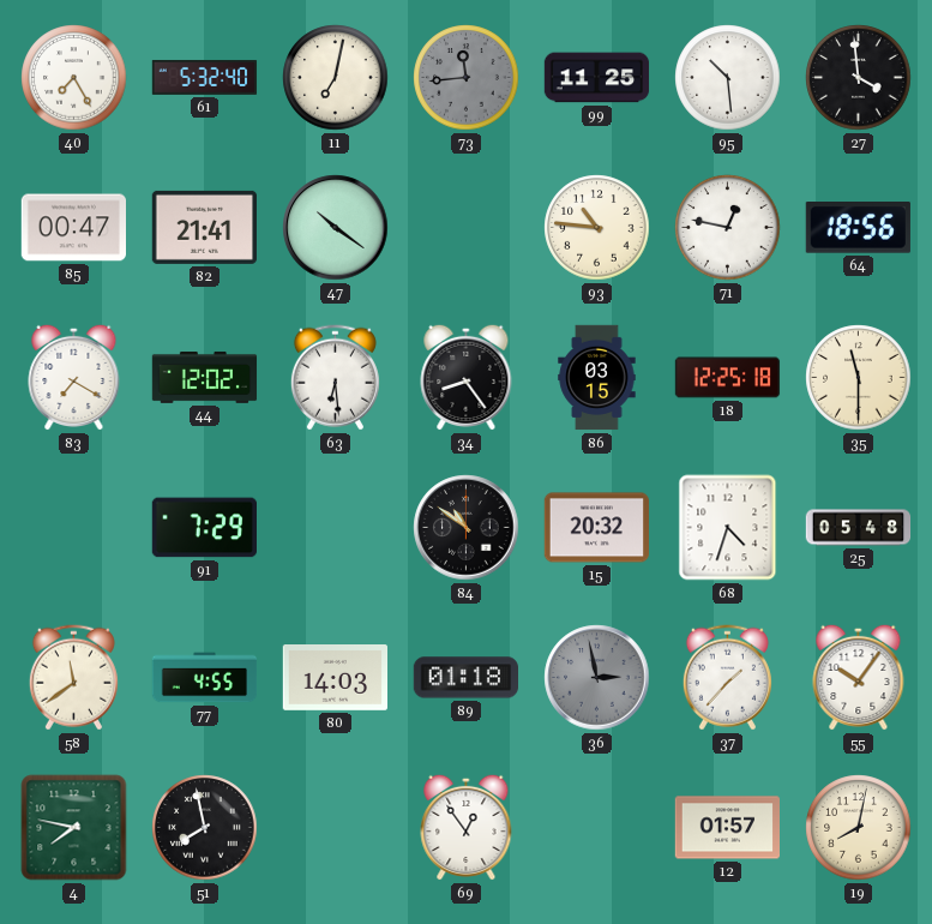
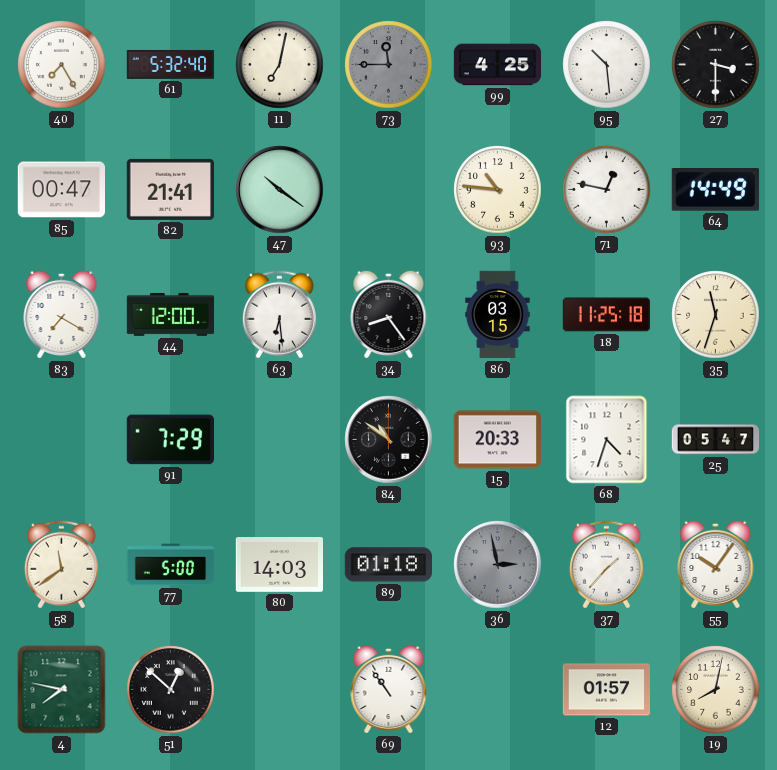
73: 11:44 -> 11:45
99: 11:25 -> 4:25
27: 3:59 -> 3:30
64: 18:56 -> 14:49
44: 12:02 -> 12:00
18: 12:25 -> 11:25
35: 11:30 -> 11:33
15: 20:32 -> 20:33
25: 05:48 -> 05:47
77: 4:55 -> 5:00
51: 7:58 -> 12:52
69: 12:54 -> 10:54
